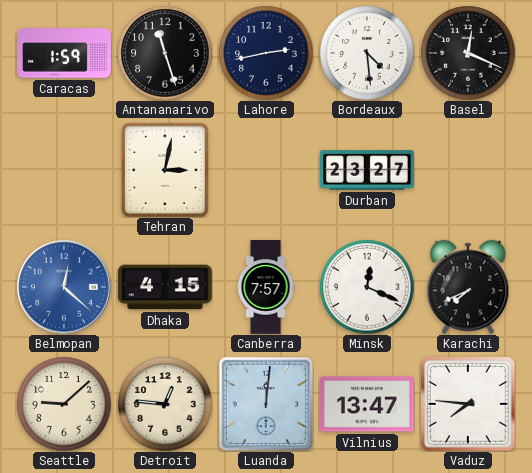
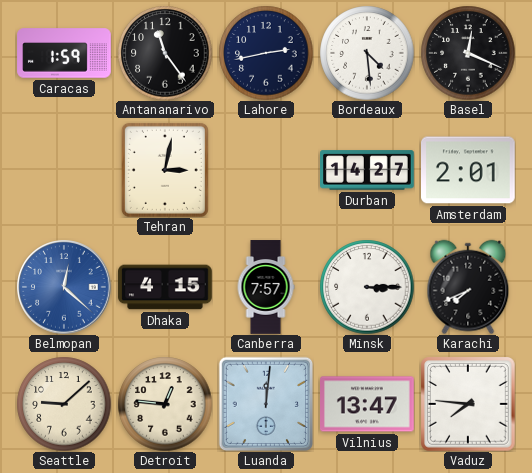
Antananarivo: 11:27 -> 11:24
Durban: 23:27 -> 14:27
Amsterdam: none -> 2:01
Minsk: 12:19 -> 3:15
